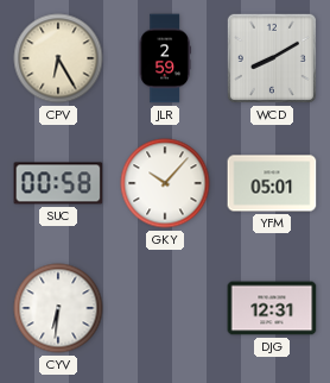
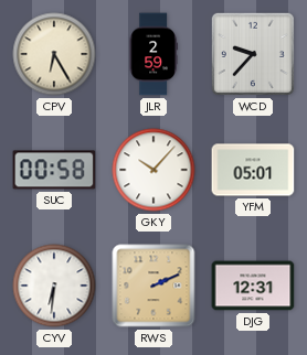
WCD: 8:10 -> 9:37
RWS: none -> 2:11
